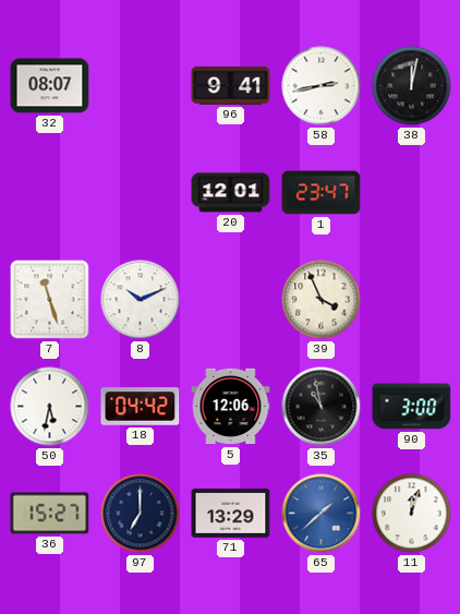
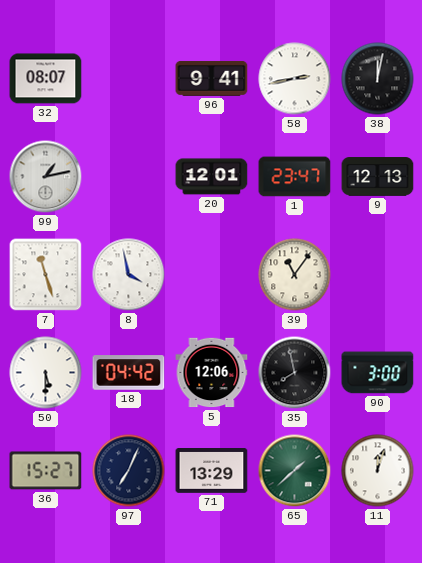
99: none -> 1:13
9: none -> 12:13
8: 10:11 -> 3:58
39: 3:56 -> 11:06
50: 5:32 -> 5:30
35: 10:58 -> 7:58
97: 7:00 -> 7:04
65 dial: blue -> green
